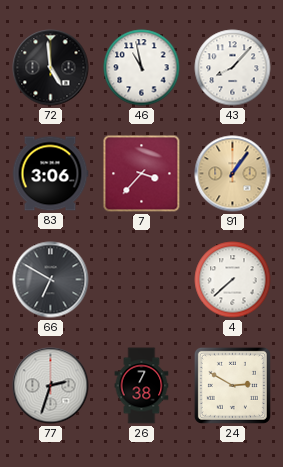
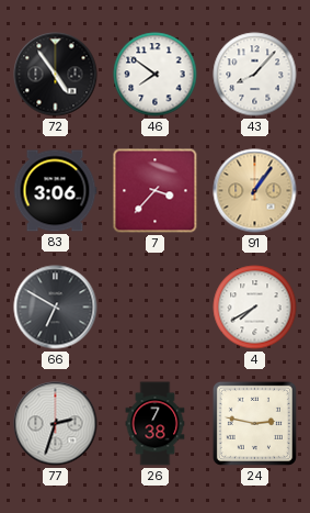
72: 4:59 -> 4:54
46: 10:58 -> 7:51
4: 7:38 -> 7:40
24: 2:50 -> 2:47
